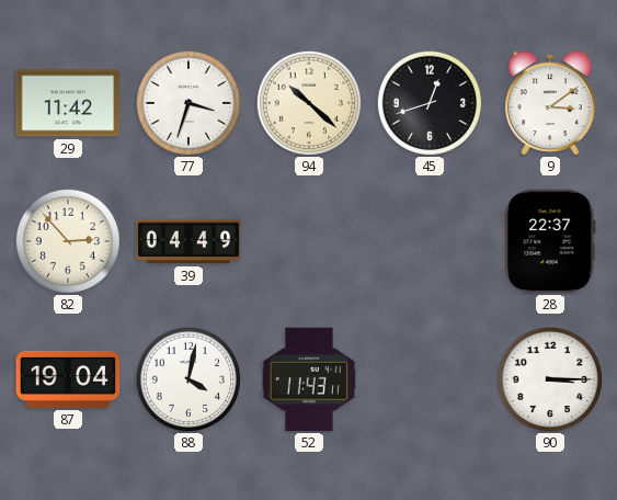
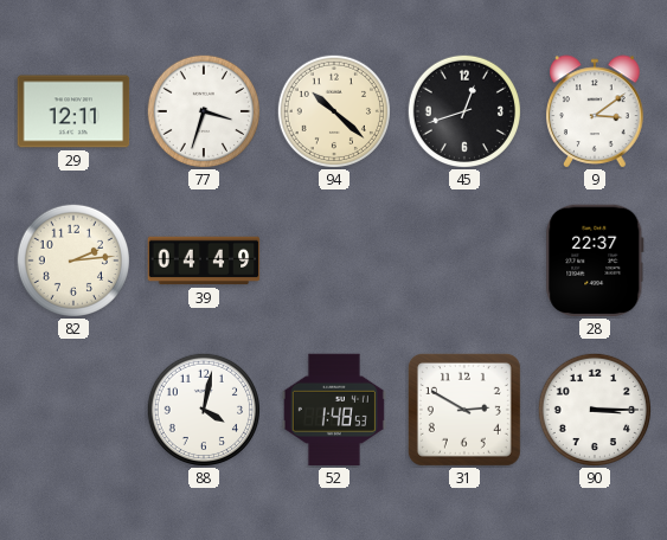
29: 11:42 -> 12:11
82: 2:53 -> 2:14
87: 19:04 -> none
52: 11:43 -> 1:48
31: none -> 2:50
